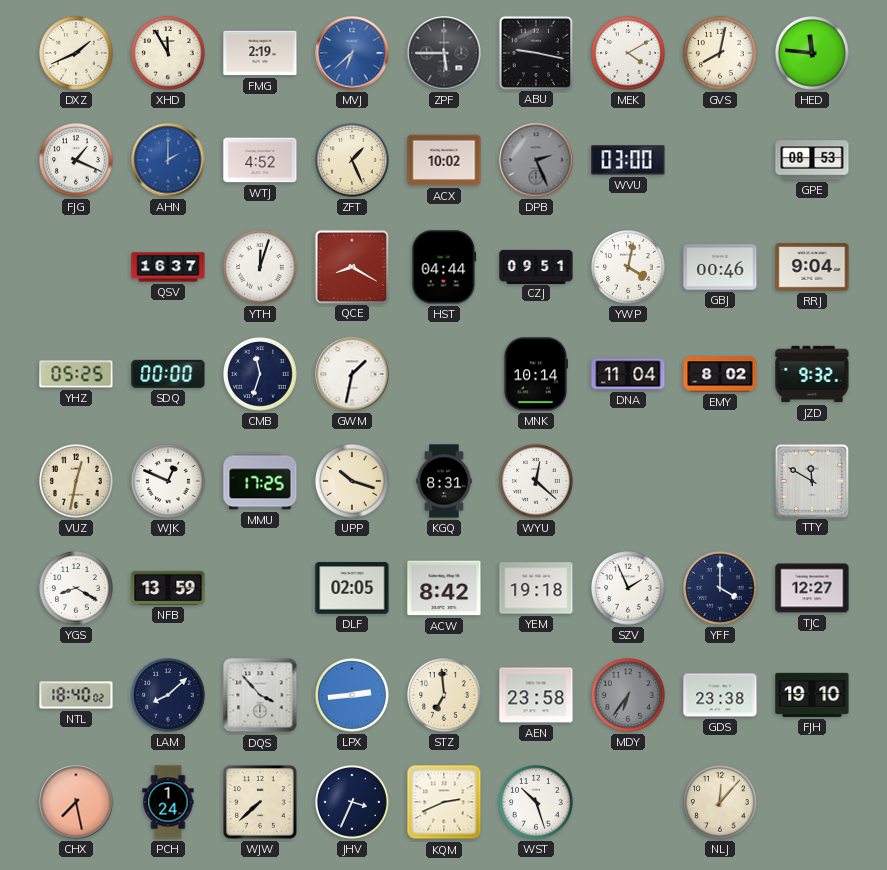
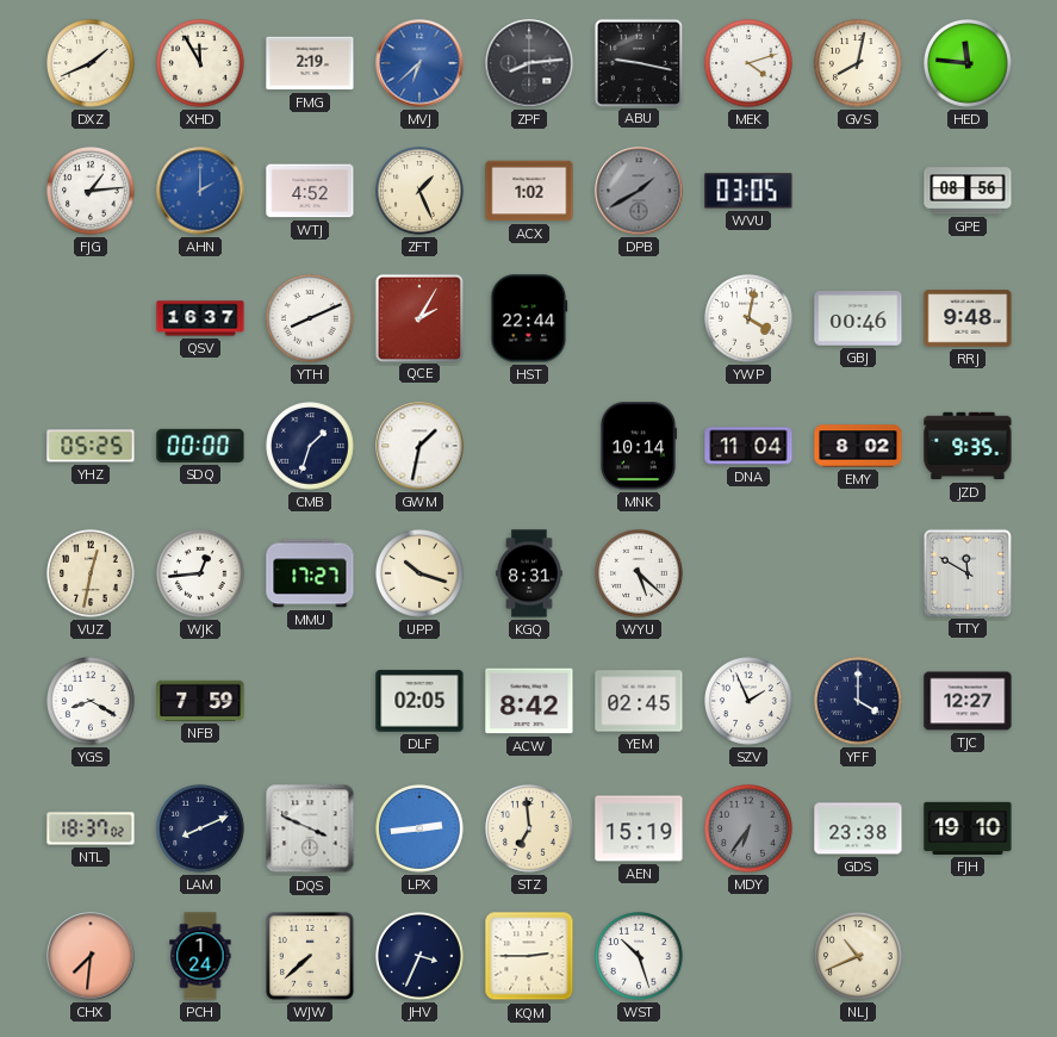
ZPF: 5:45 -> 8:14
MEK: 4:10 -> 4:12
FJG: 1:19 -> 1:14
ACX: 10:02 -> 1:02
DPB: 2:26 -> 1:40
WVU: 03:00 -> 03:05
GPE: 08:53 -> 08:56
YTH: 12:03 -> 8:11
QCE: 8:20 -> 2:05
HST: 04:44 -> 22:44
CZJ: 09:51 -> none
RRJ: 9:04 -> 9:48
CMB: 11:33 -> 1:33
JZD: 9:32 -> 9:35
WJK: 12:49 -> 12:44
MMU: 17:25 -> 17:27
WYU: 12:22 -> 5:22
NFB: 13:59 -> 7:59
YEM: 19:18 -> 02:45
NTL: 18:40 -> 18:37
LAM: 8:08 -> 8:11
DQS: 3:53 -> 3:49
AEN: 23:58 -> 15:19
CHX: 7:28 -> 7:31
KQM: 2:41 -> 2:45
NLJ: 12:07 -> 10:41
